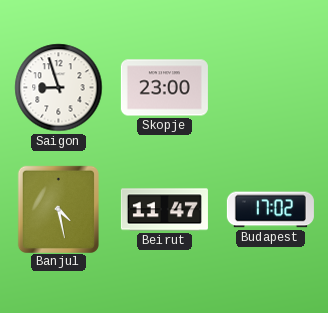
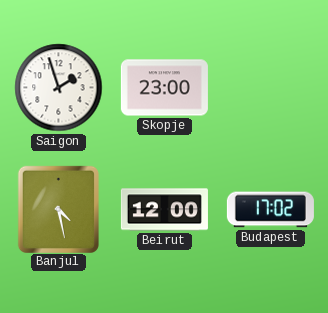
Saigon: 8:57 -> 1:57
Beirut: 11:47 -> 12:00
